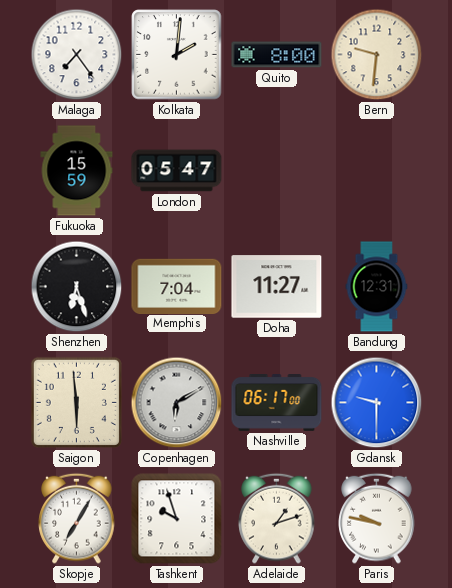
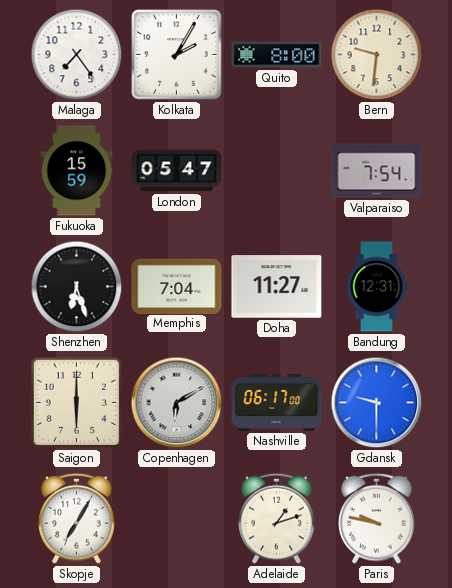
Kolkata: 2:01 -> 2:05
Valparaiso: none -> 7:54
Saigon: 5:59 -> 6:00
Tashkent: 9:57 -> none
